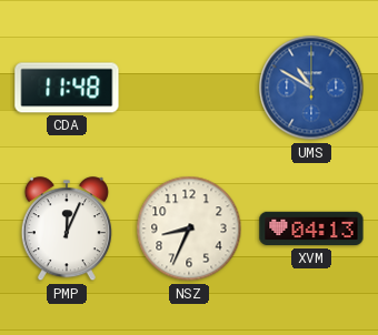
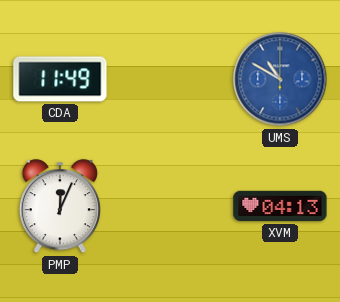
CDA: 11:48 -> 11:49
NSZ: 8:34 -> none
